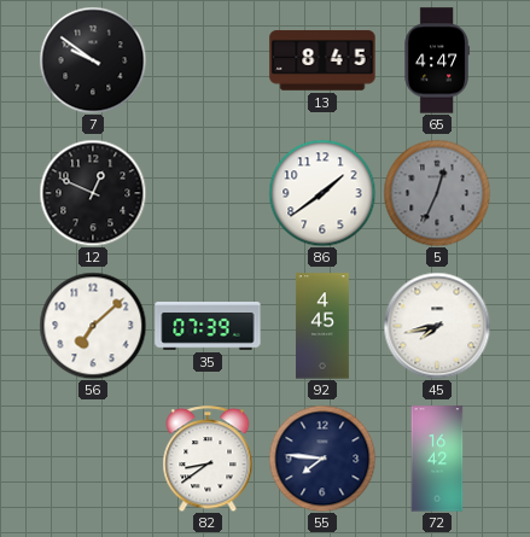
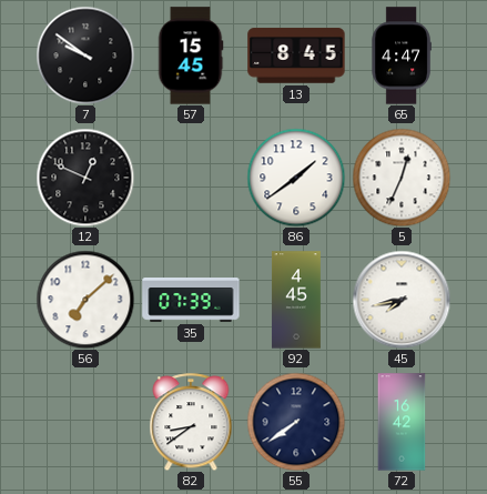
57: none -> 15:45
5 dial: grey -> white
55: 7:46 -> 7:39
